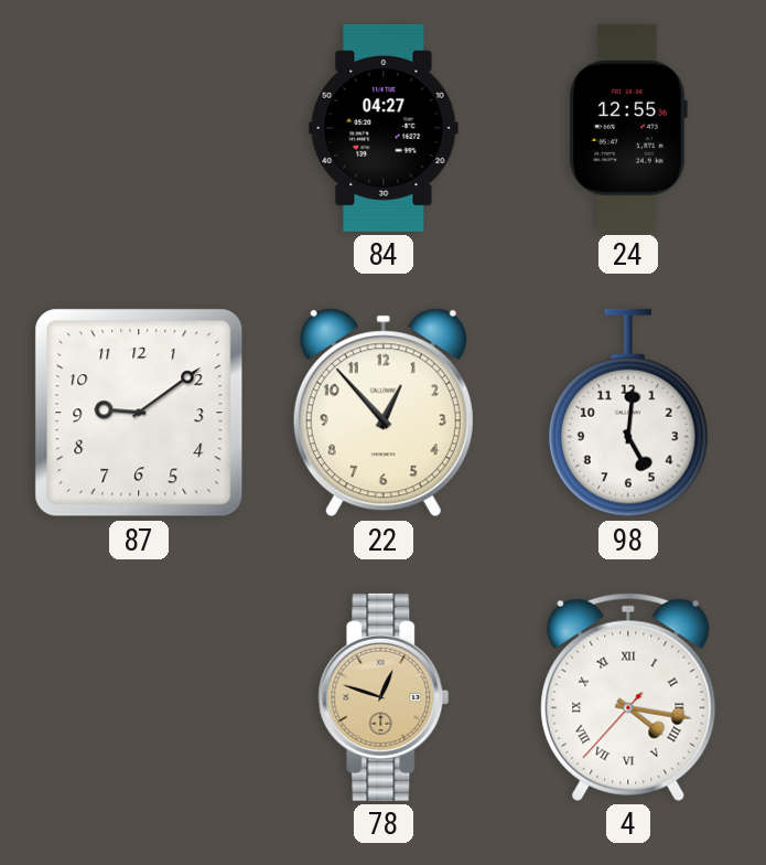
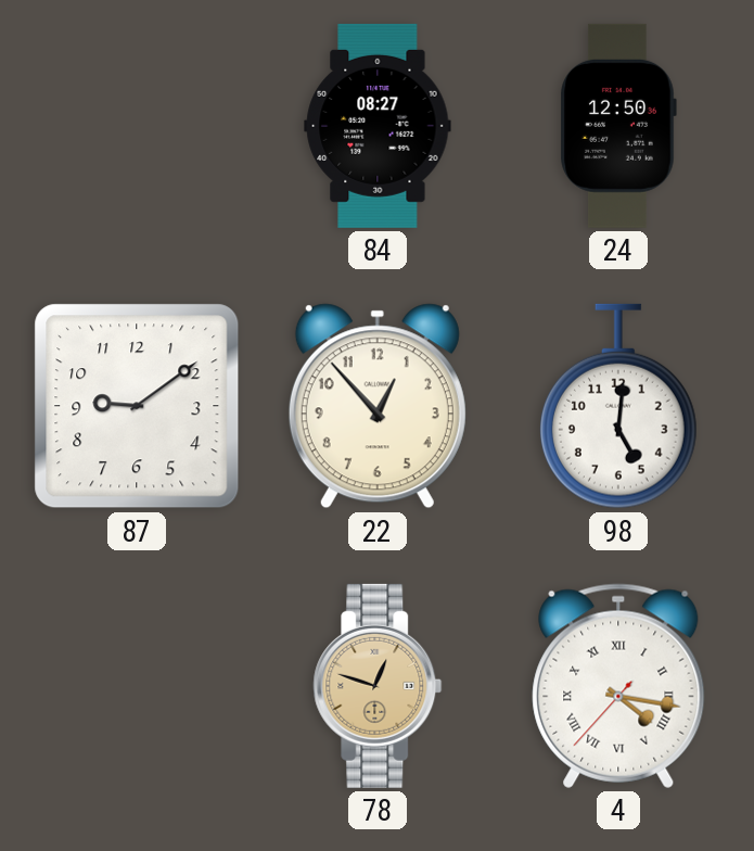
84: 04:27 -> 08:27
24: 12:55 -> 12:50
